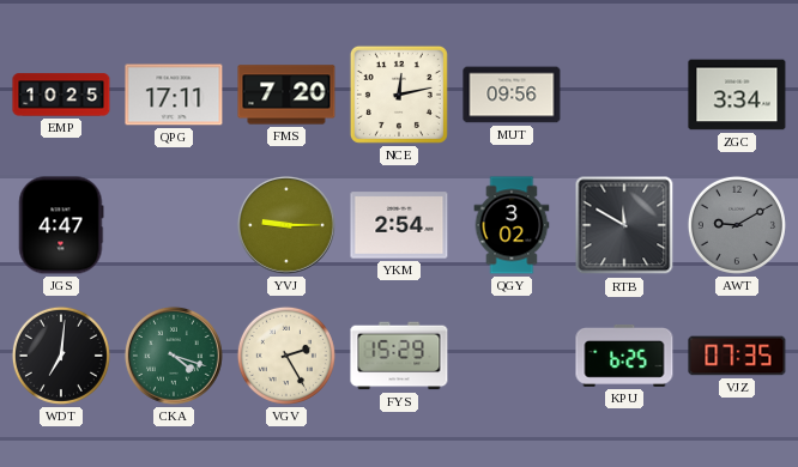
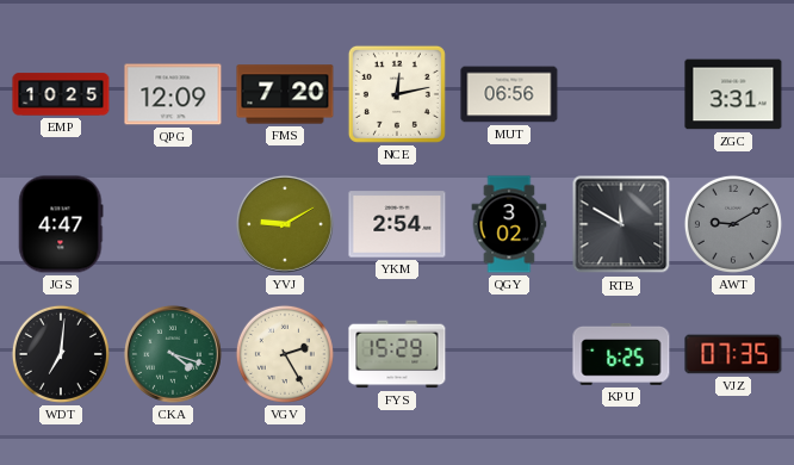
QPG: 17:11 -> 12:09
MUT: 09:56 -> 06:56
ZGC: 3:34 -> 3:31
YVJ: 9:15 -> 9:10
